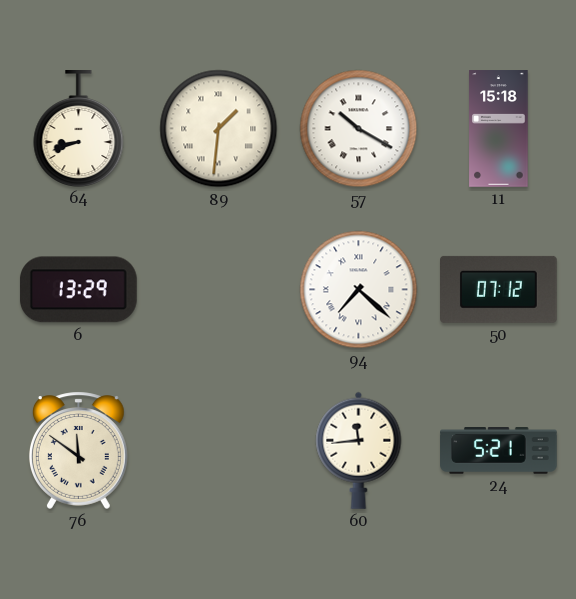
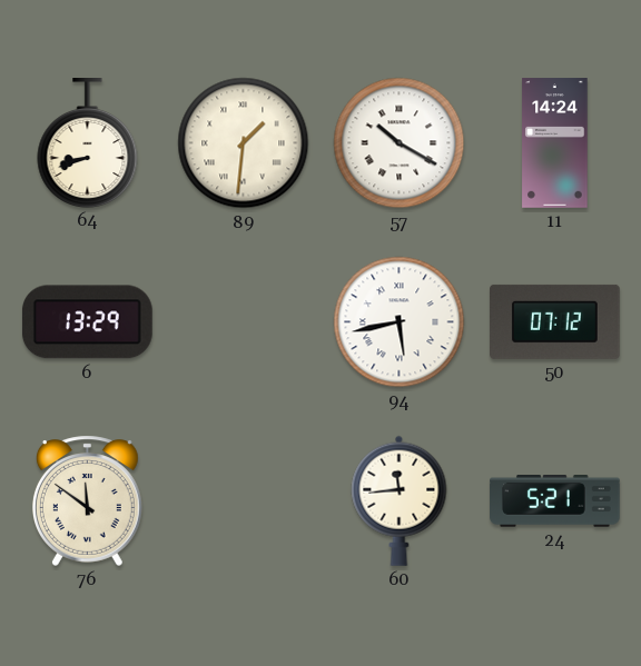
11: 15:18 -> 14:24
94: 7:22 -> 5:43
